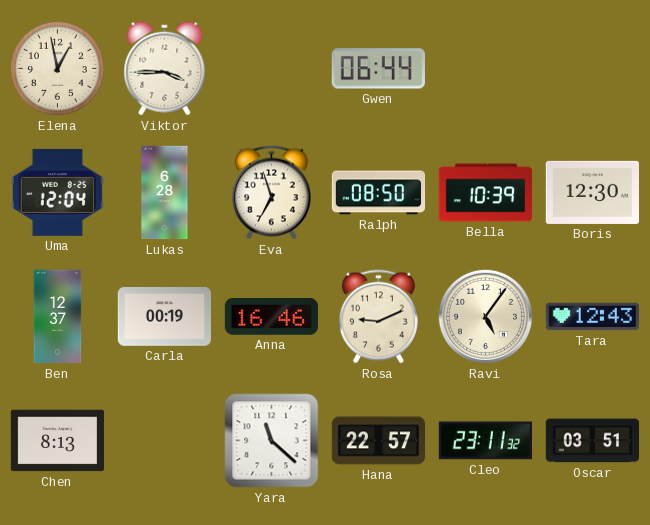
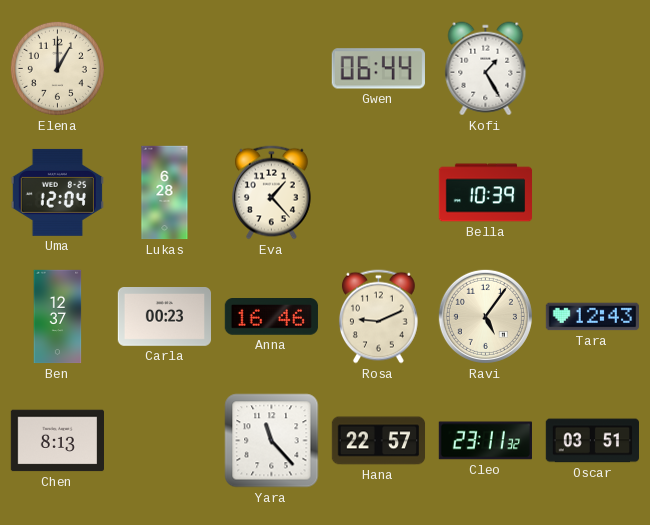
Elena: 12:58 -> 1:00
Viktor: 3:45 -> none
Kofi: none -> 1:25
Eva: 6:57 -> 1:23
Ralph: 08:50 -> none
Boris: 12:30 -> none
Carla: 00:19 -> 00:23
Yara: 11:22 -> 11:23
